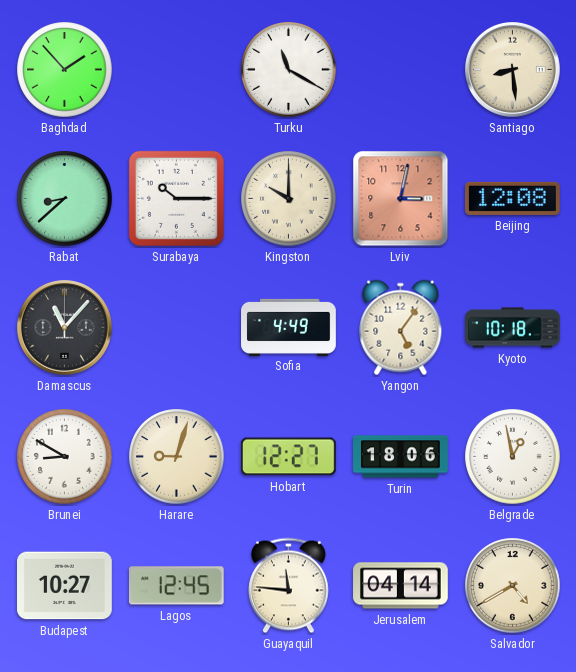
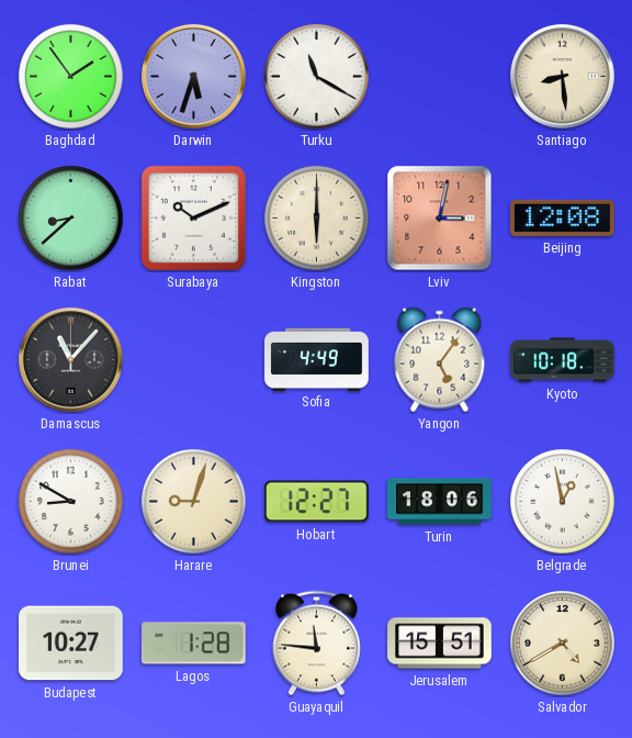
Baghdad: 1:53 -> 1:54
Darwin: none -> 5:33
Surabaya: 10:15 -> 10:11
Kingston: 10:00 -> 6:00
Lagos: 12:45 -> 1:28
Jerusalem: 04:14 -> 15:51
